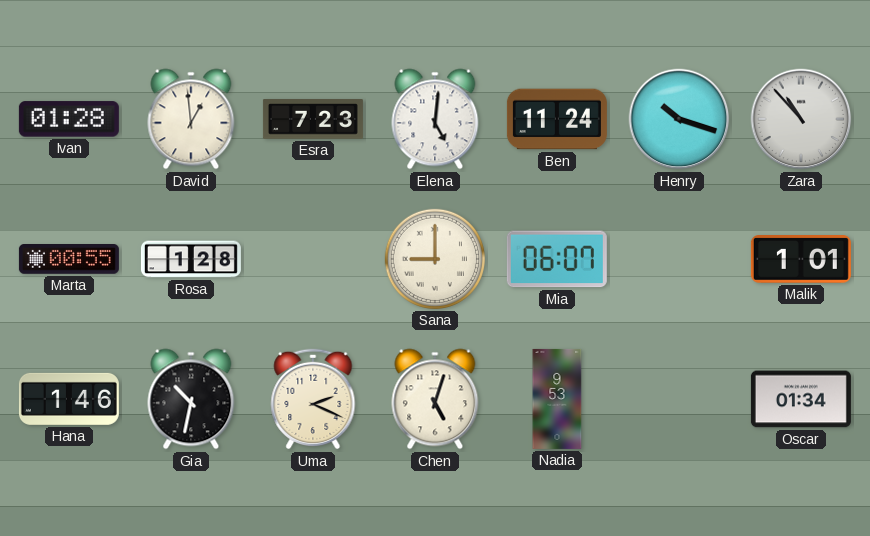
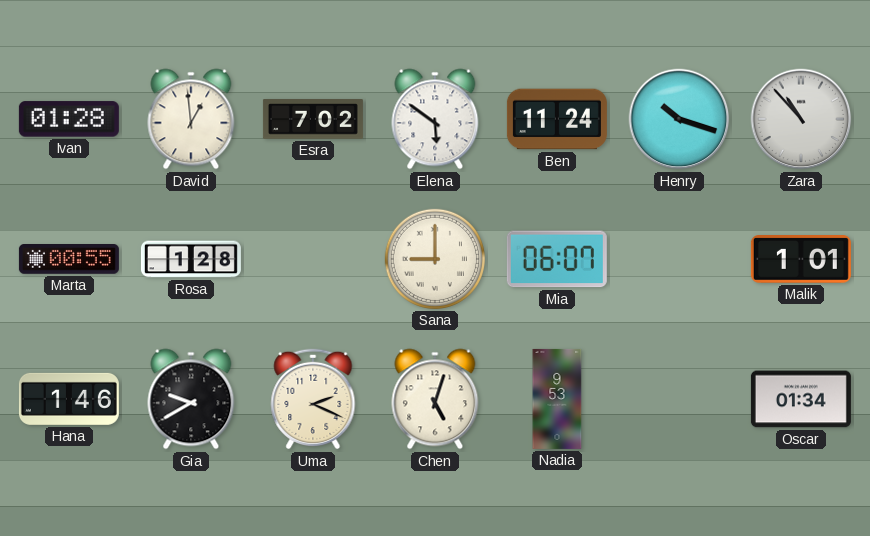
Esra: 7:23 -> 7:02
Elena: 5:01 -> 5:51
Gia: 10:32 -> 9:40
